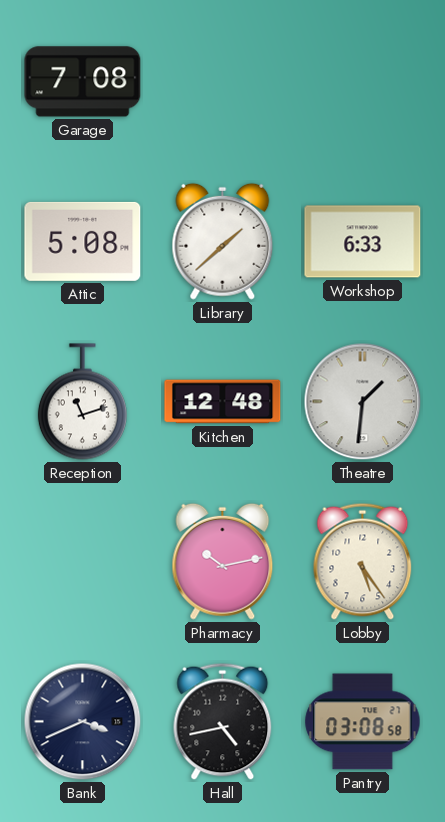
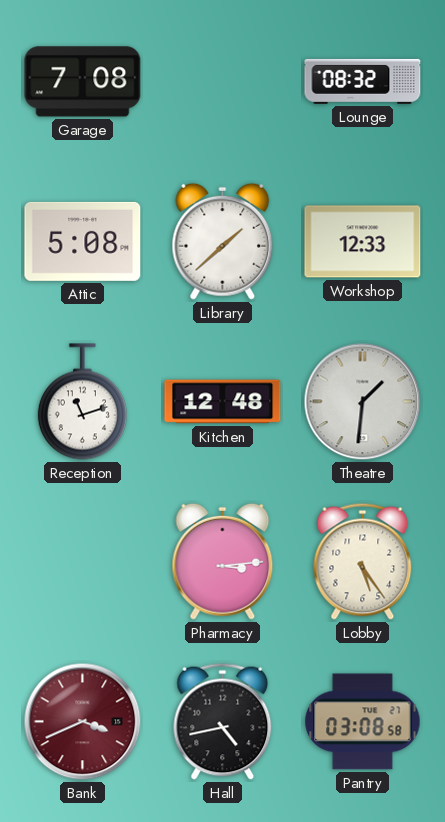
Lounge: none -> 08:32
Workshop: 6:33 -> 12:33
Pharmacy: 10:13 -> 3:14
Bank dial: navy -> burgundy
